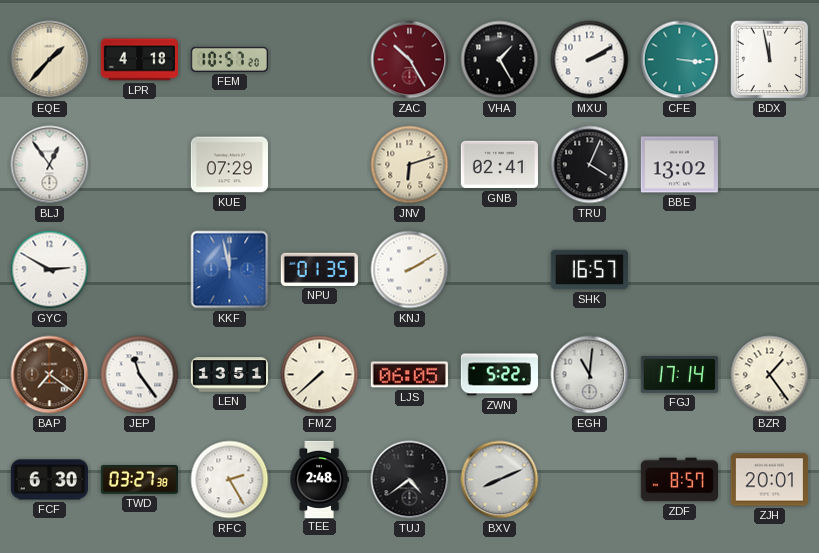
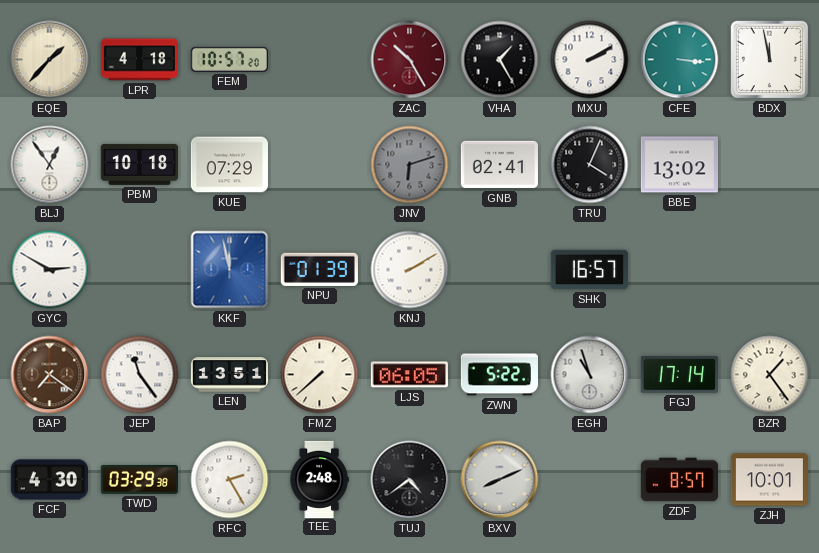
PBM: none -> 10:18
JNV dial: cream -> grey
NPU: 01:35 -> 01:39
EGH: 11:01 -> 10:57
FCF: 6:30 -> 4:30
TWD: 03:27 -> 03:29
ZJH: 20:01 -> 10:01
